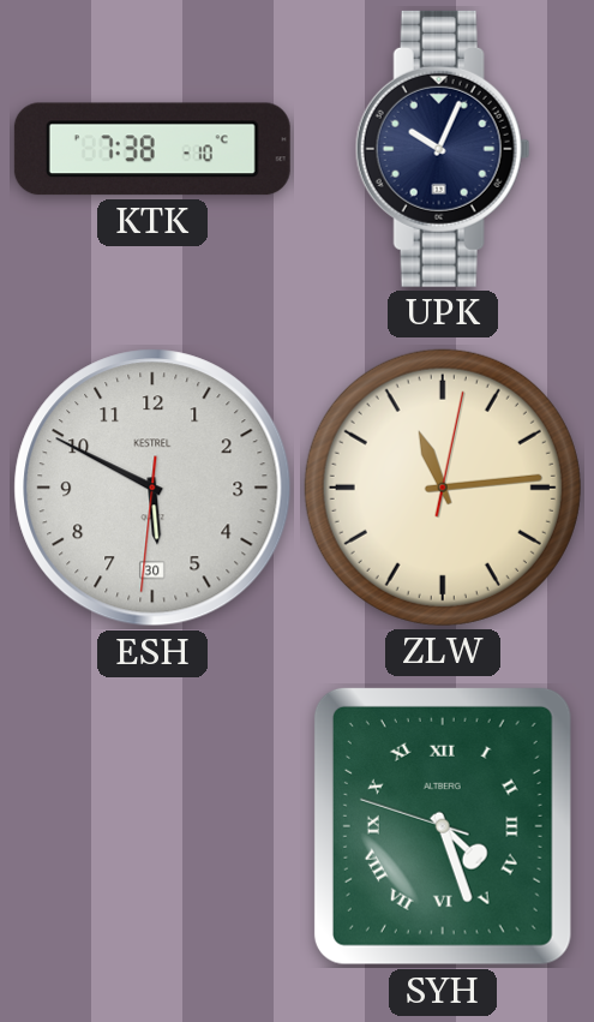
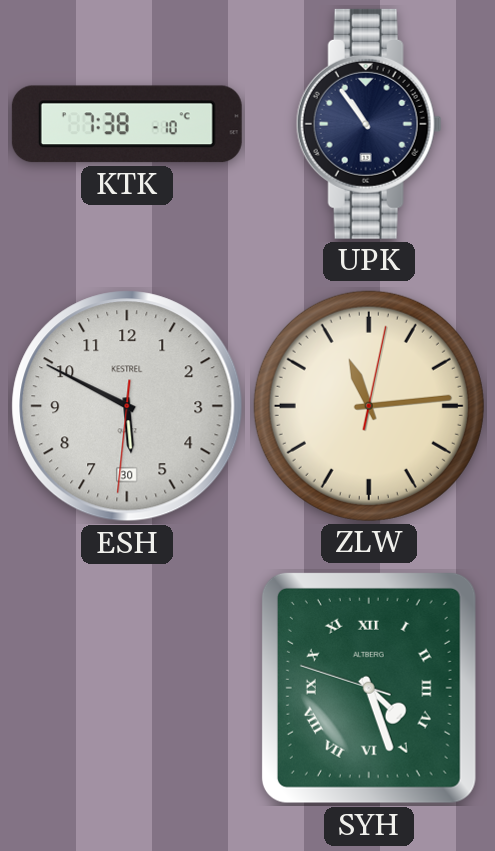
UPK: 10:04 -> 10:54
